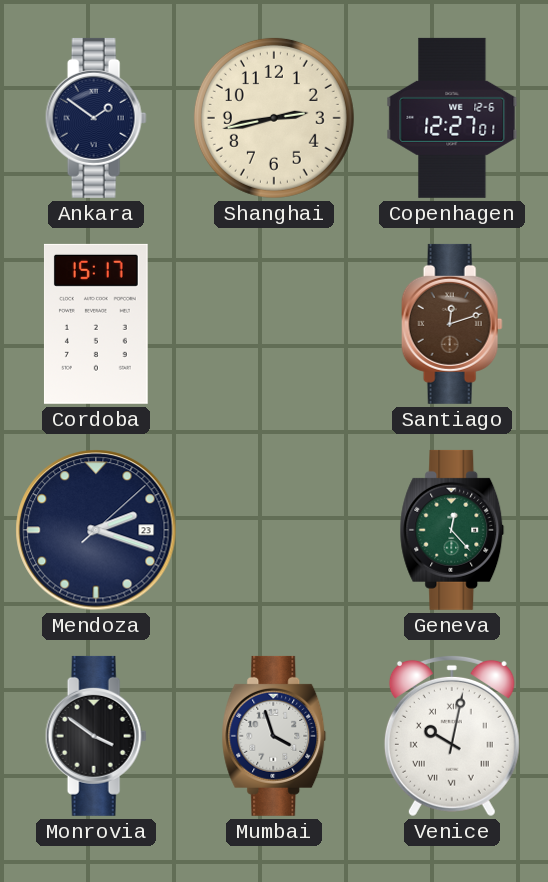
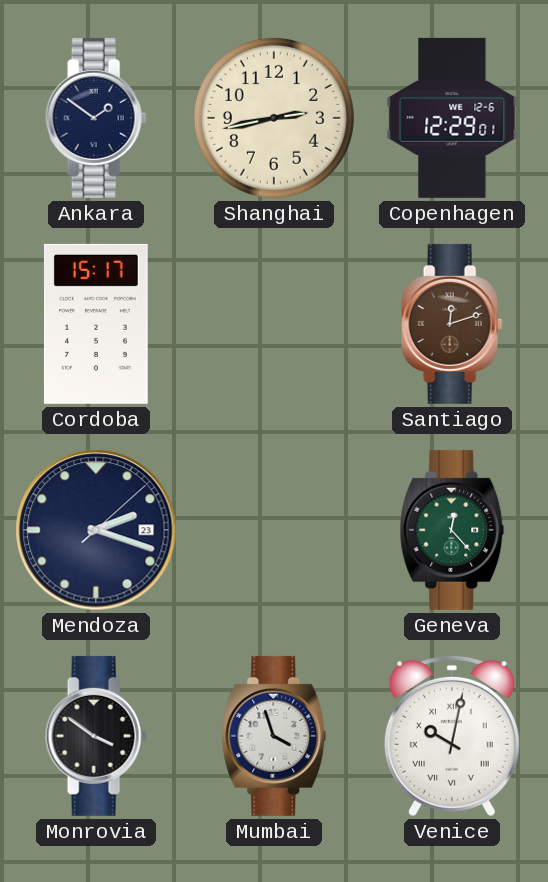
Copenhagen: 12:27 -> 12:29
